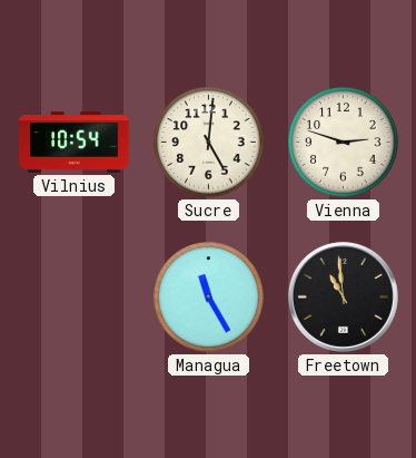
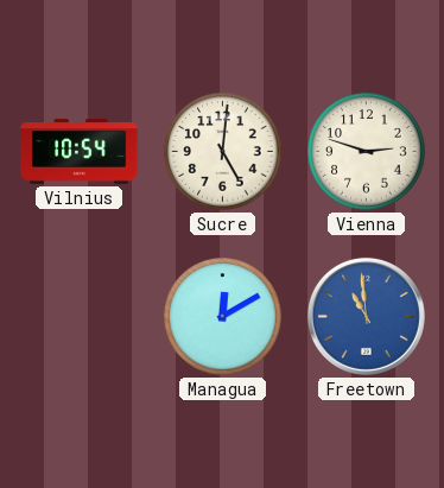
Managua: 11:25 -> 12:10
Freetown dial: black -> blue
